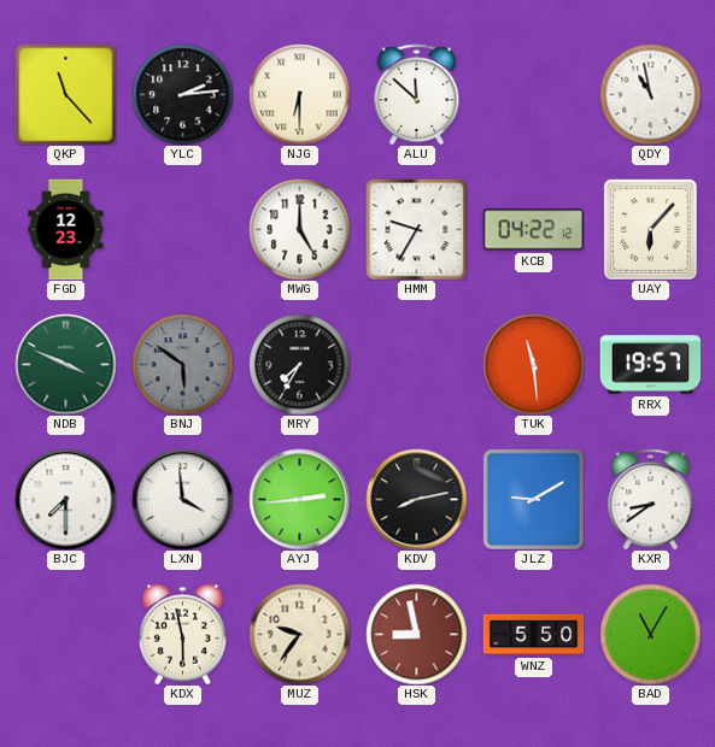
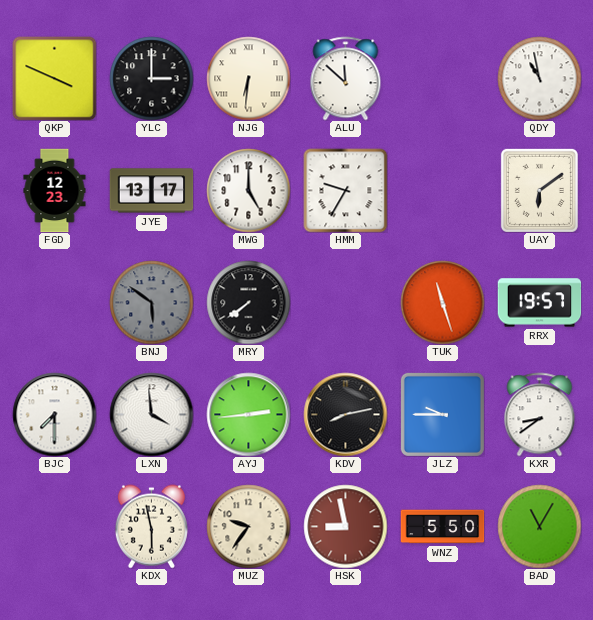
QKP: 11:23 -> 3:49
YLC: 2:14 -> 3:00
NJG: 6:30 -> 6:31
JYE: none -> 13:17
KCB: 04:22 -> none
UAY: 6:07 -> 6:09
NDB: 3:49 -> none
MRY: 7:35 -> 7:39
TUK: 11:29 -> 11:27
JLZ: 9:10 -> 9:45
